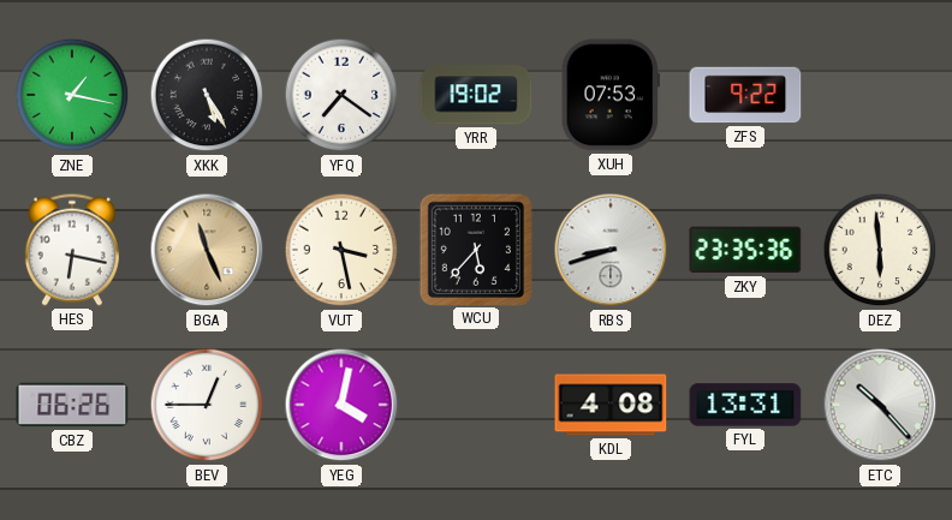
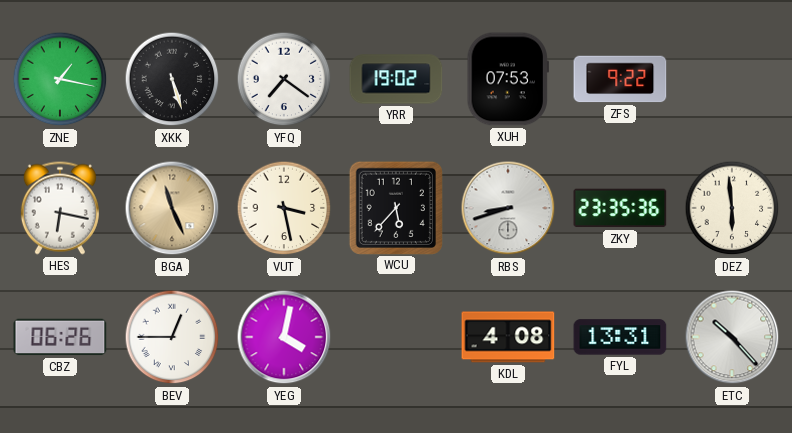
XKK: 5:25 -> 5:27
